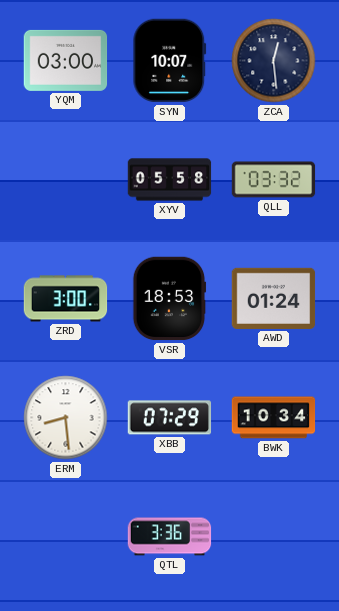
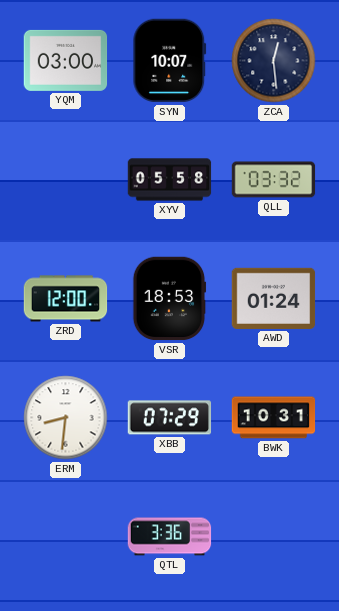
ZRD: 3:00 -> 12:00
ERM: 8:29 -> 8:31
BWK: 10:34 -> 10:31
